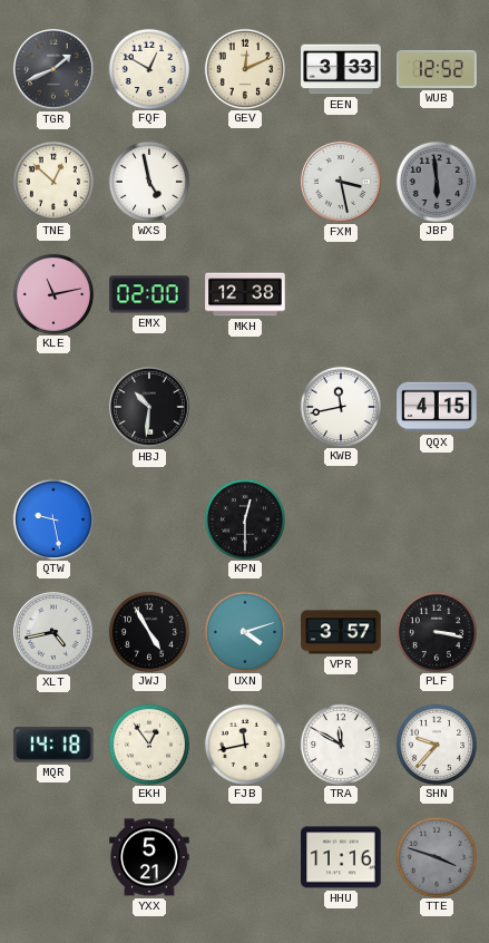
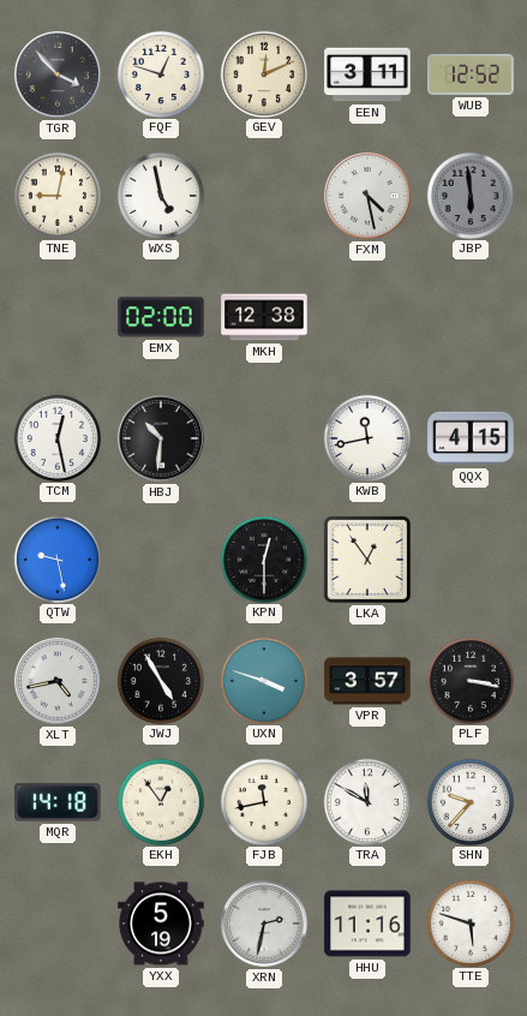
TGR: 1:41 -> 3:53
FQF: 12:50 -> 12:48
EEN: 3:33 -> 3:11
TNE: 12:52 -> 9:02
FXM: 3:28 -> 4:28
KLE: 11:13 -> none
TCM: none -> 12:28
LKA: none -> 12:54
UXN: 4:12 -> 3:48
YXX: 5:21 -> 5:19
XRN: none -> 2:32
TTE: 3:48 -> 5:48
TTE dial: grey -> white
